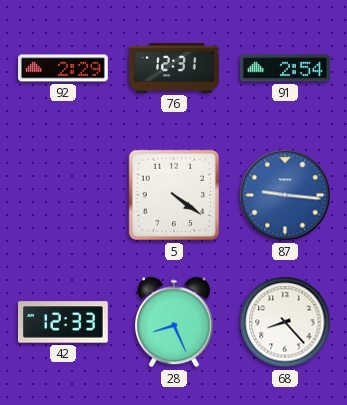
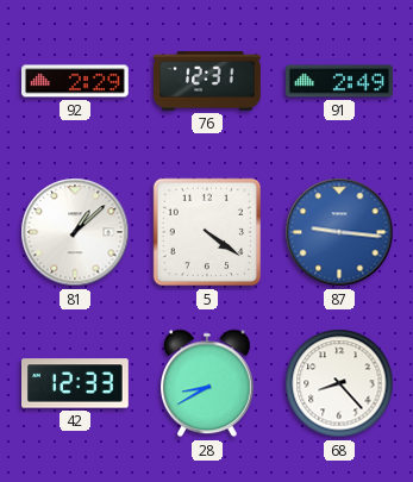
91: 2:54 -> 2:49
81: none -> 1:08
28: 8:26 -> 8:40
